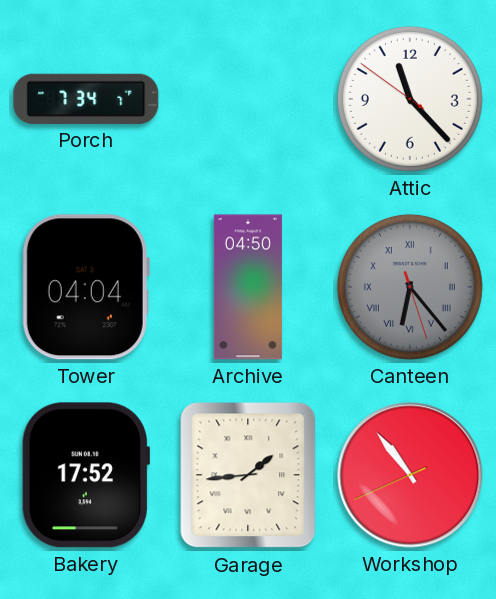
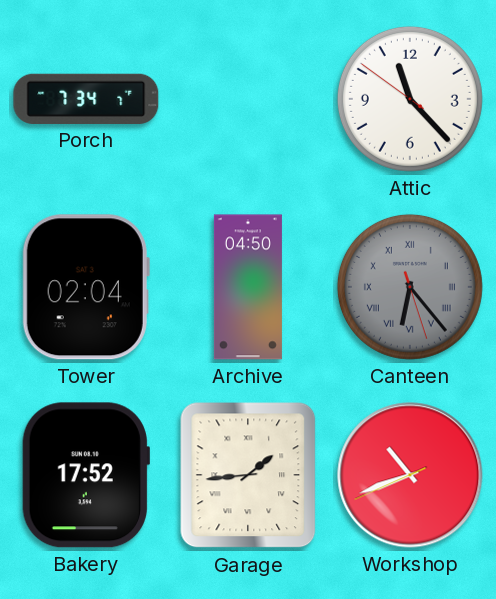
Tower: 04:04 -> 02:04
Workshop: 10:53 -> 10:41
